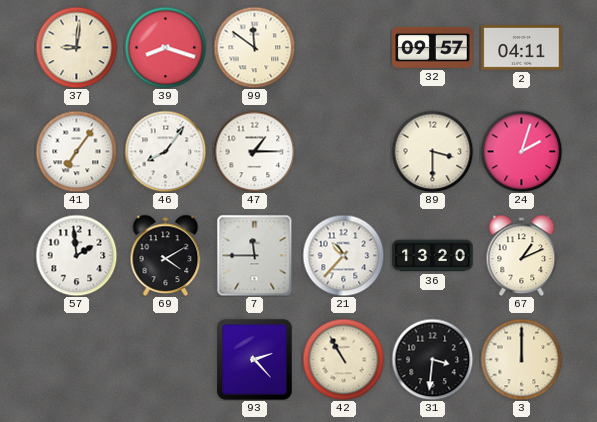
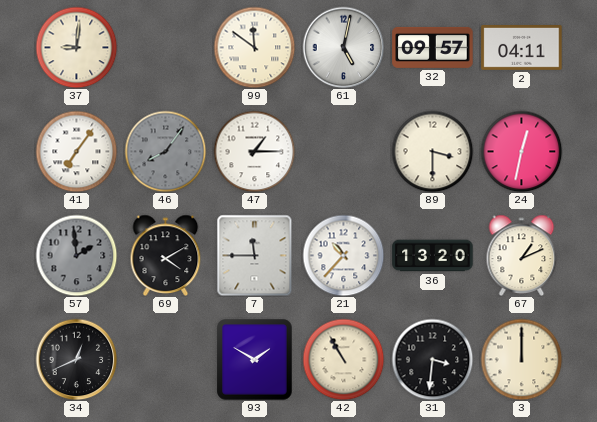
39: 8:18 -> none
61: none -> 5:02
46 dial: white -> grey
24: 2:03 -> 12:32
57 dial: white -> grey
34: none -> 12:41
93: 2:23 -> 1:50
